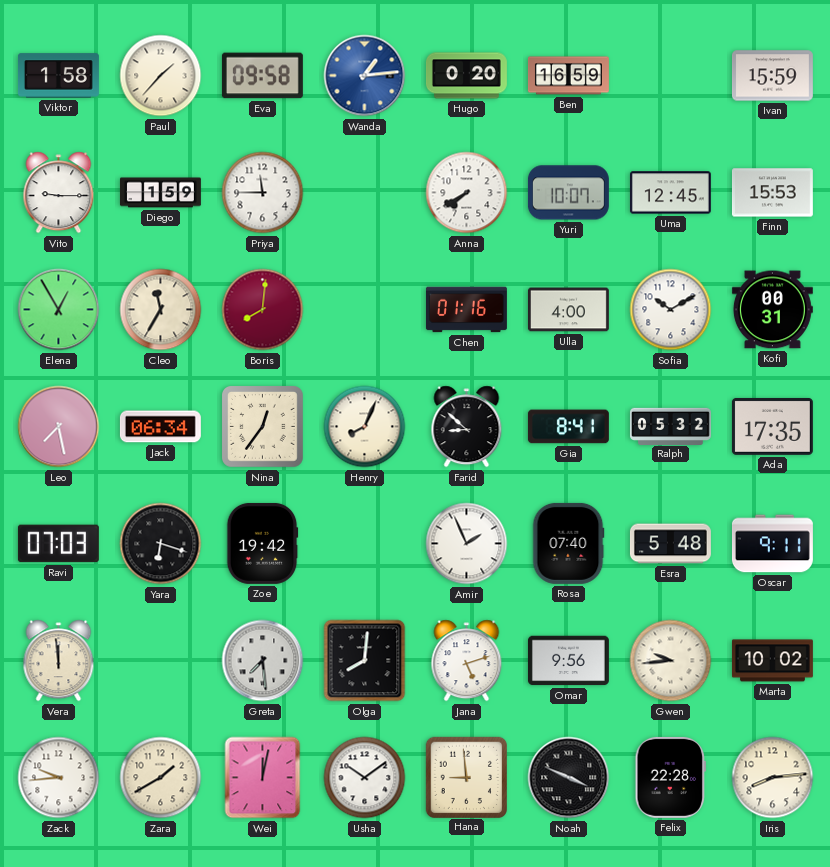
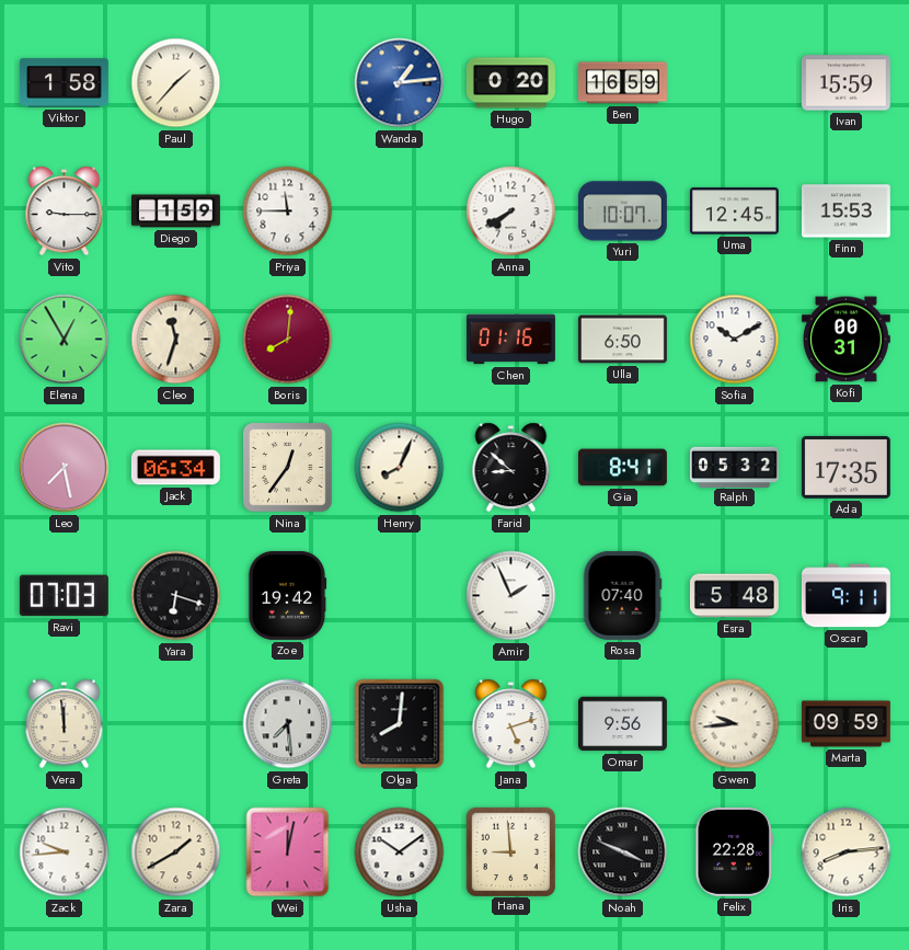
Eva: 09:58 -> none
Cleo: 11:35 -> 11:33
Ulla: 4:00 -> 6:50
Marta: 10:02 -> 09:59
